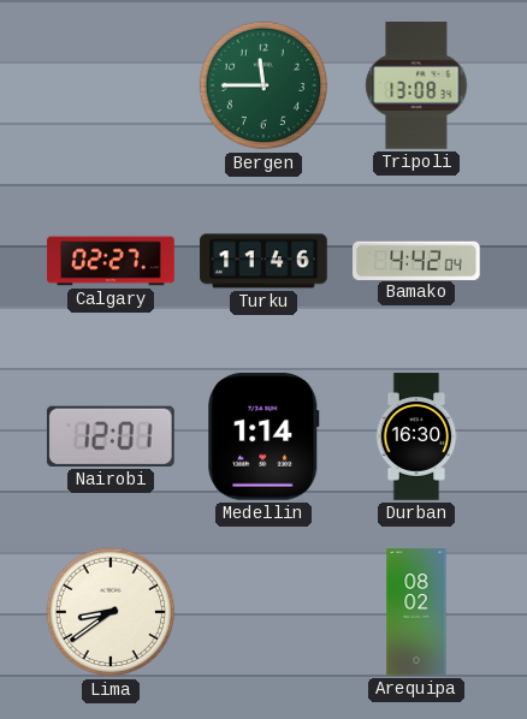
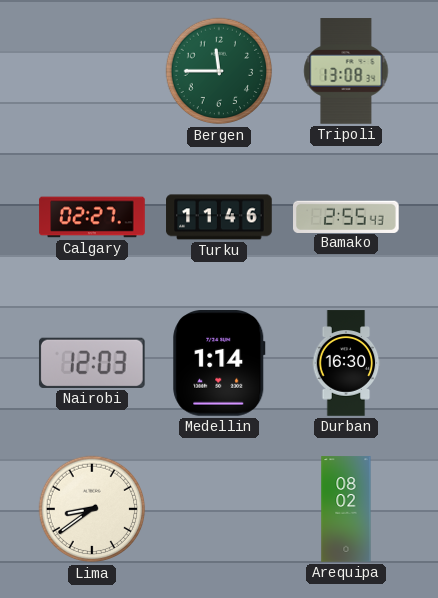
Bamako: 4:42 -> 2:55
Nairobi: 12:01 -> 12:03
